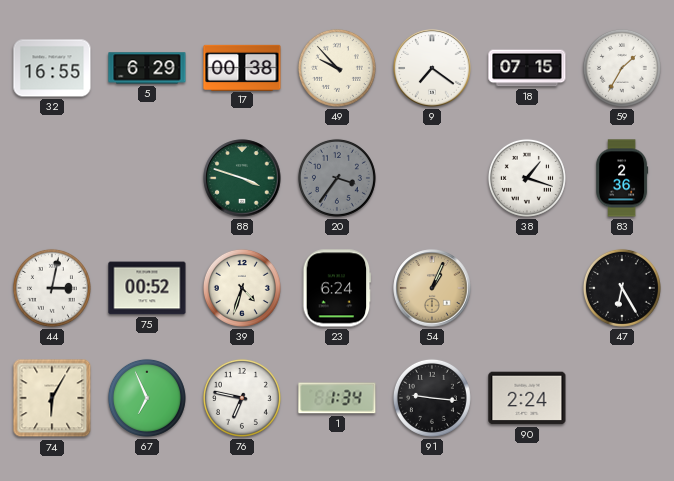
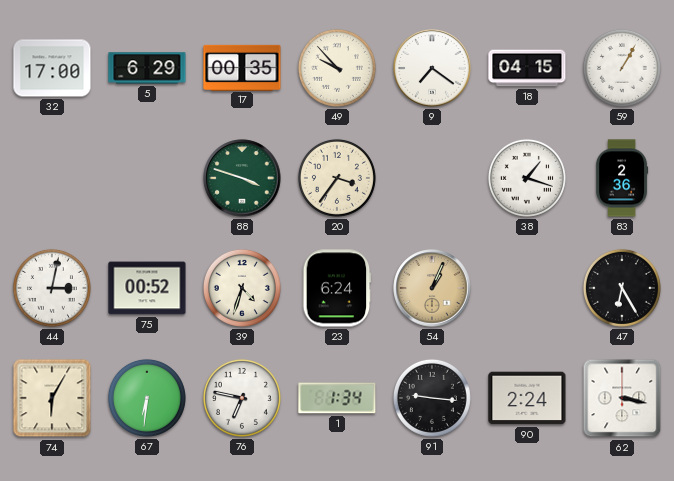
32: 16:55 -> 17:00
17: 00:38 -> 00:35
18: 07:15 -> 04:15
59: 1:35 -> 1:05
20 dial: grey -> cream
67: 6:56 -> 6:31
62: none -> 3:17
